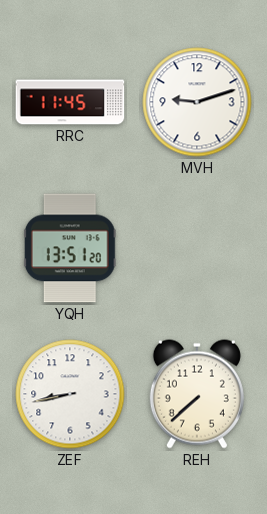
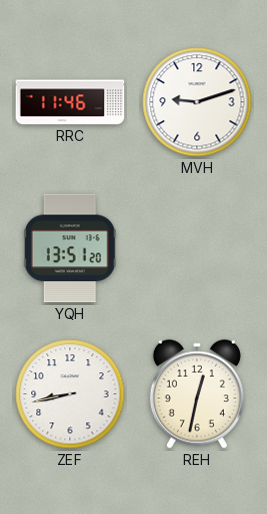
RRC: 11:45 -> 11:46
REH: 7:38 -> 12:32
